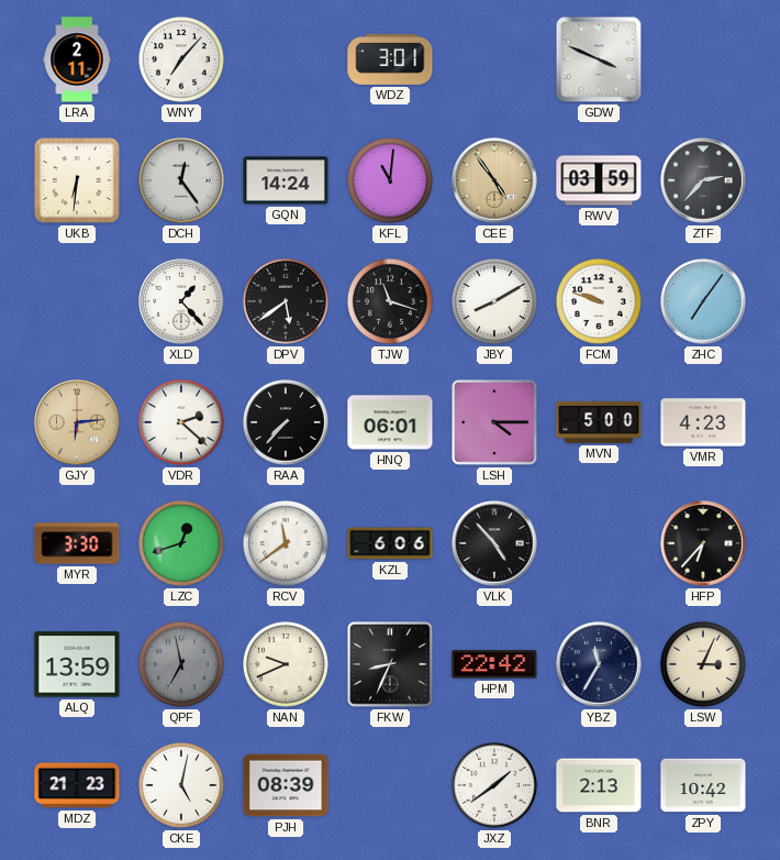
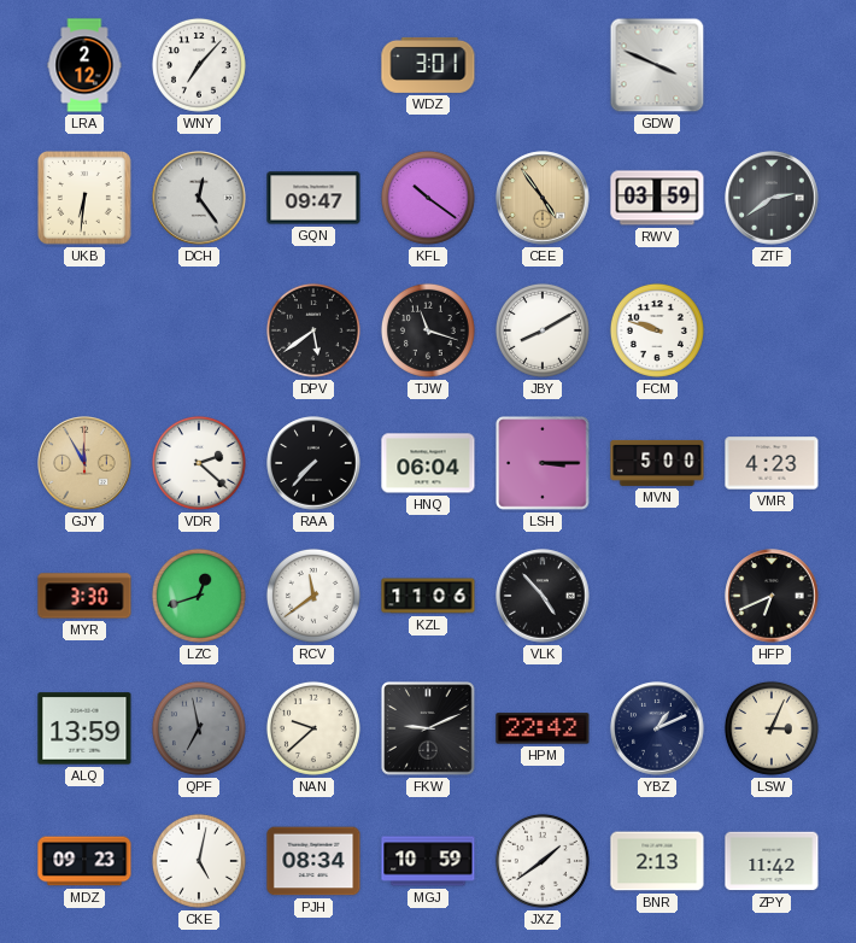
LRA: 2:11 -> 2:12
GQN: 14:24 -> 09:47
KFL: 11:01 -> 10:21
ZTF: 2:37 -> 2:39
XLD: 1:23 -> none
ZHC: 7:06 -> none
GJY: 6:14 -> 11:55
HNQ: 06:01 -> 06:04
LSH: 4:15 -> 3:15
KZL: 6:06 -> 11:06
HFP: 6:37 -> 6:41
NAN: 9:41 -> 9:38
FKW: 8:34 -> 9:11
YBZ: 11:35 -> 1:11
MDZ: 21:23 -> 09:23
PJH: 08:39 -> 08:34
MGJ: none -> 10:59
ZPY: 10:42 -> 11:42
